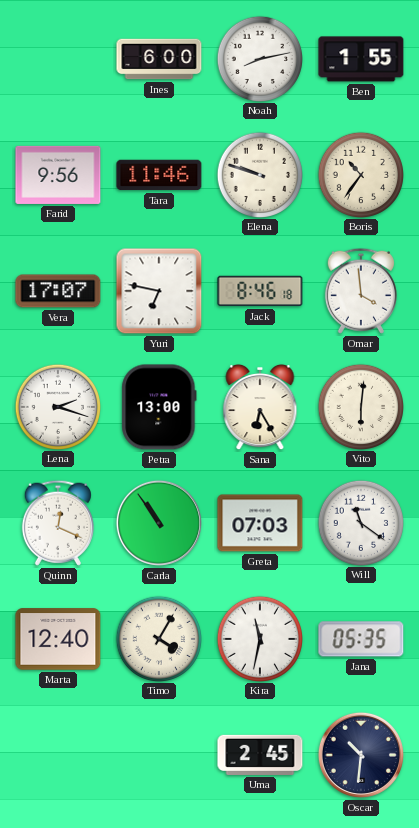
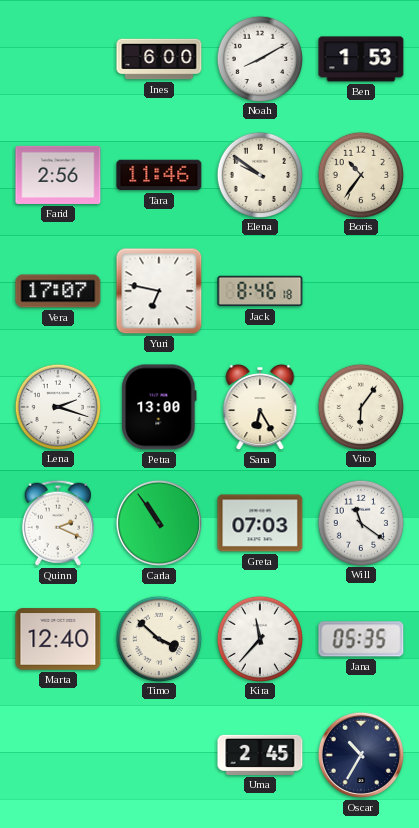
Noah: 8:13 -> 8:10
Ben: 1:55 -> 1:53
Farid: 9:56 -> 2:56
Elena: 9:48 -> 9:51
Omar: 3:59 -> none
Vito: 6:01 -> 6:06
Quinn: 12:19 -> 2:19
Timo: 4:05 -> 3:52
Kira: 11:32 -> 11:37
Oscar: 10:31 -> 10:35
